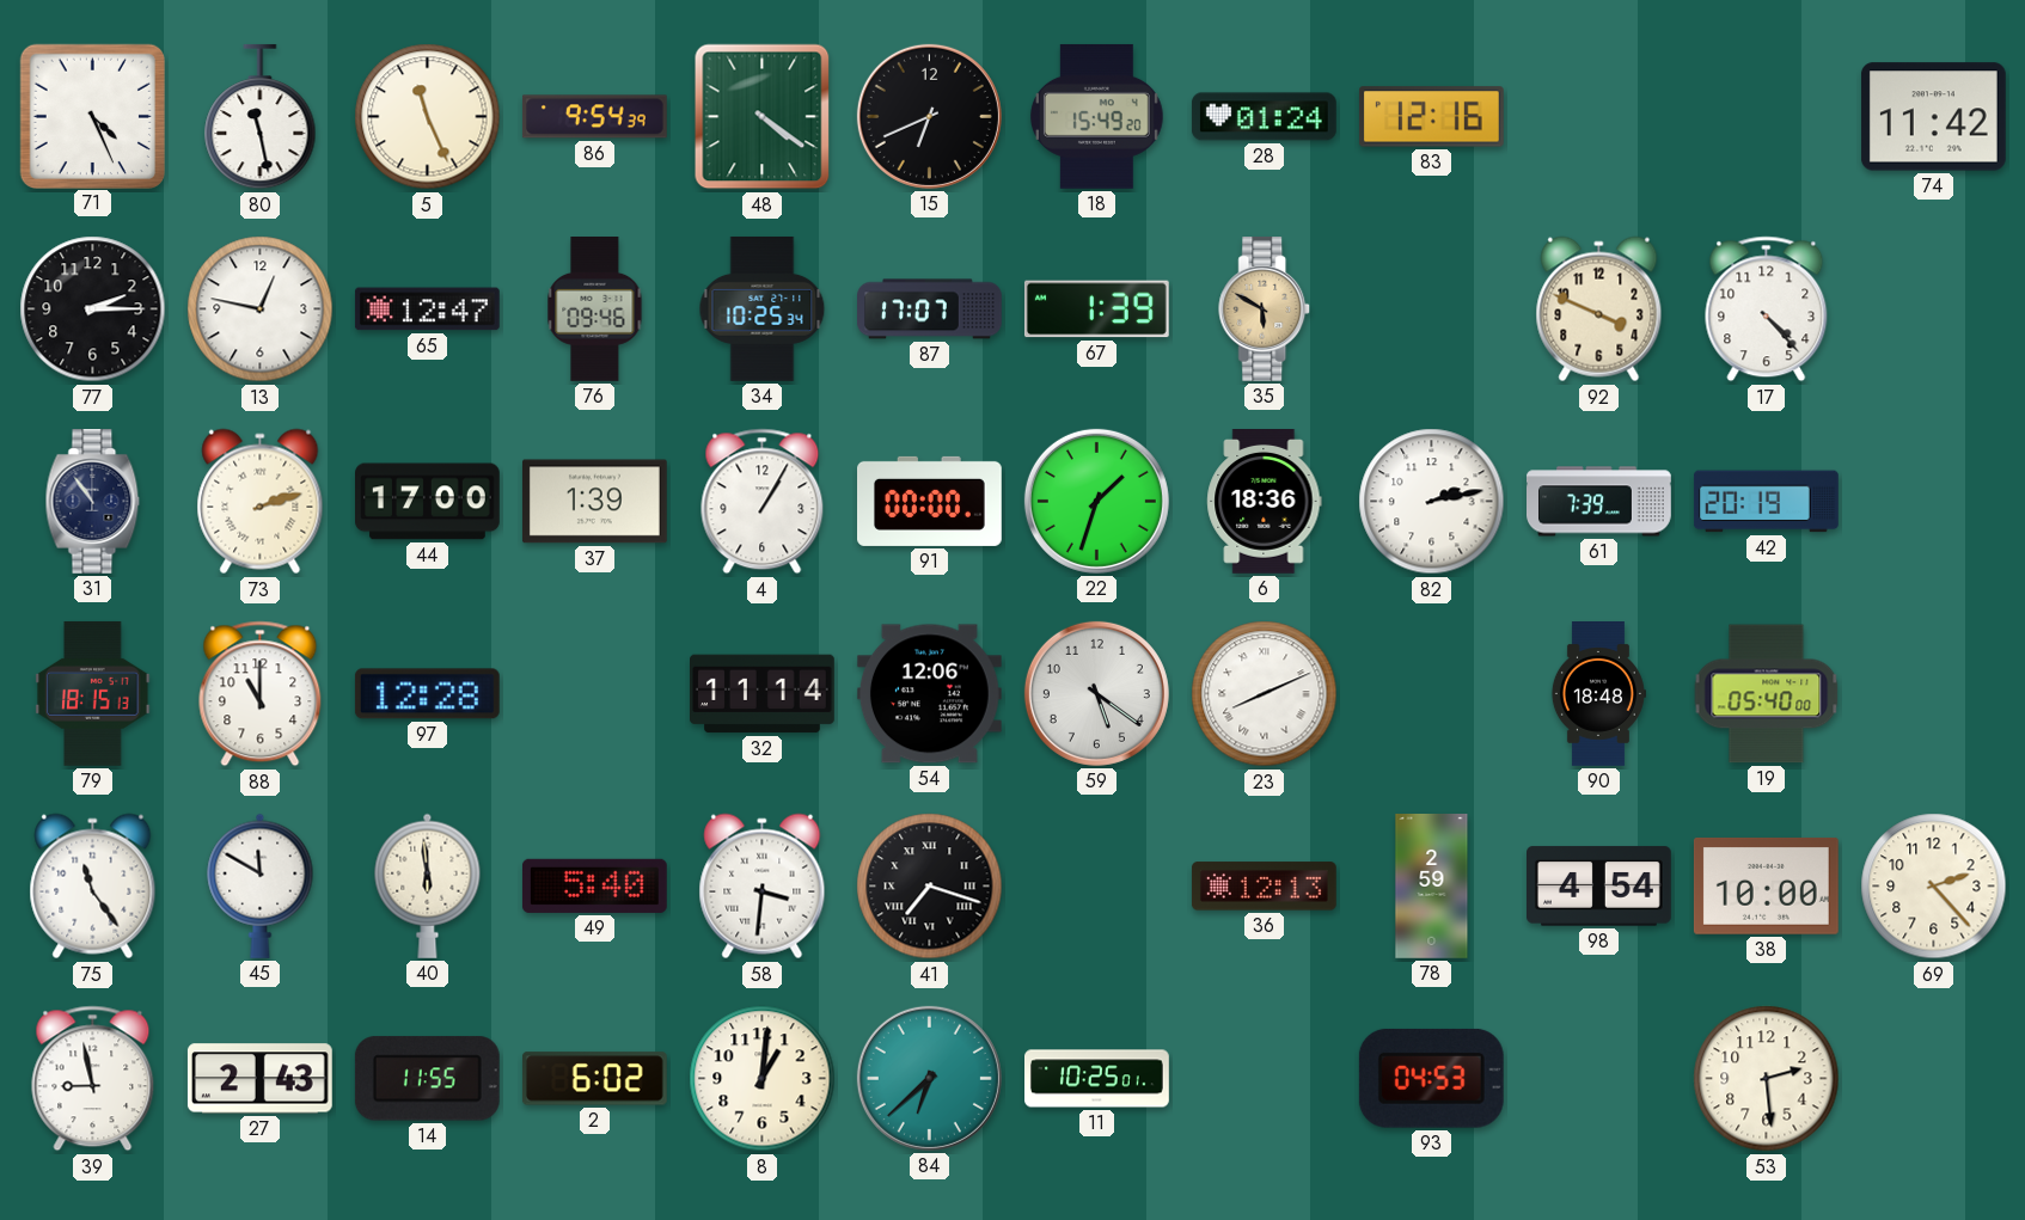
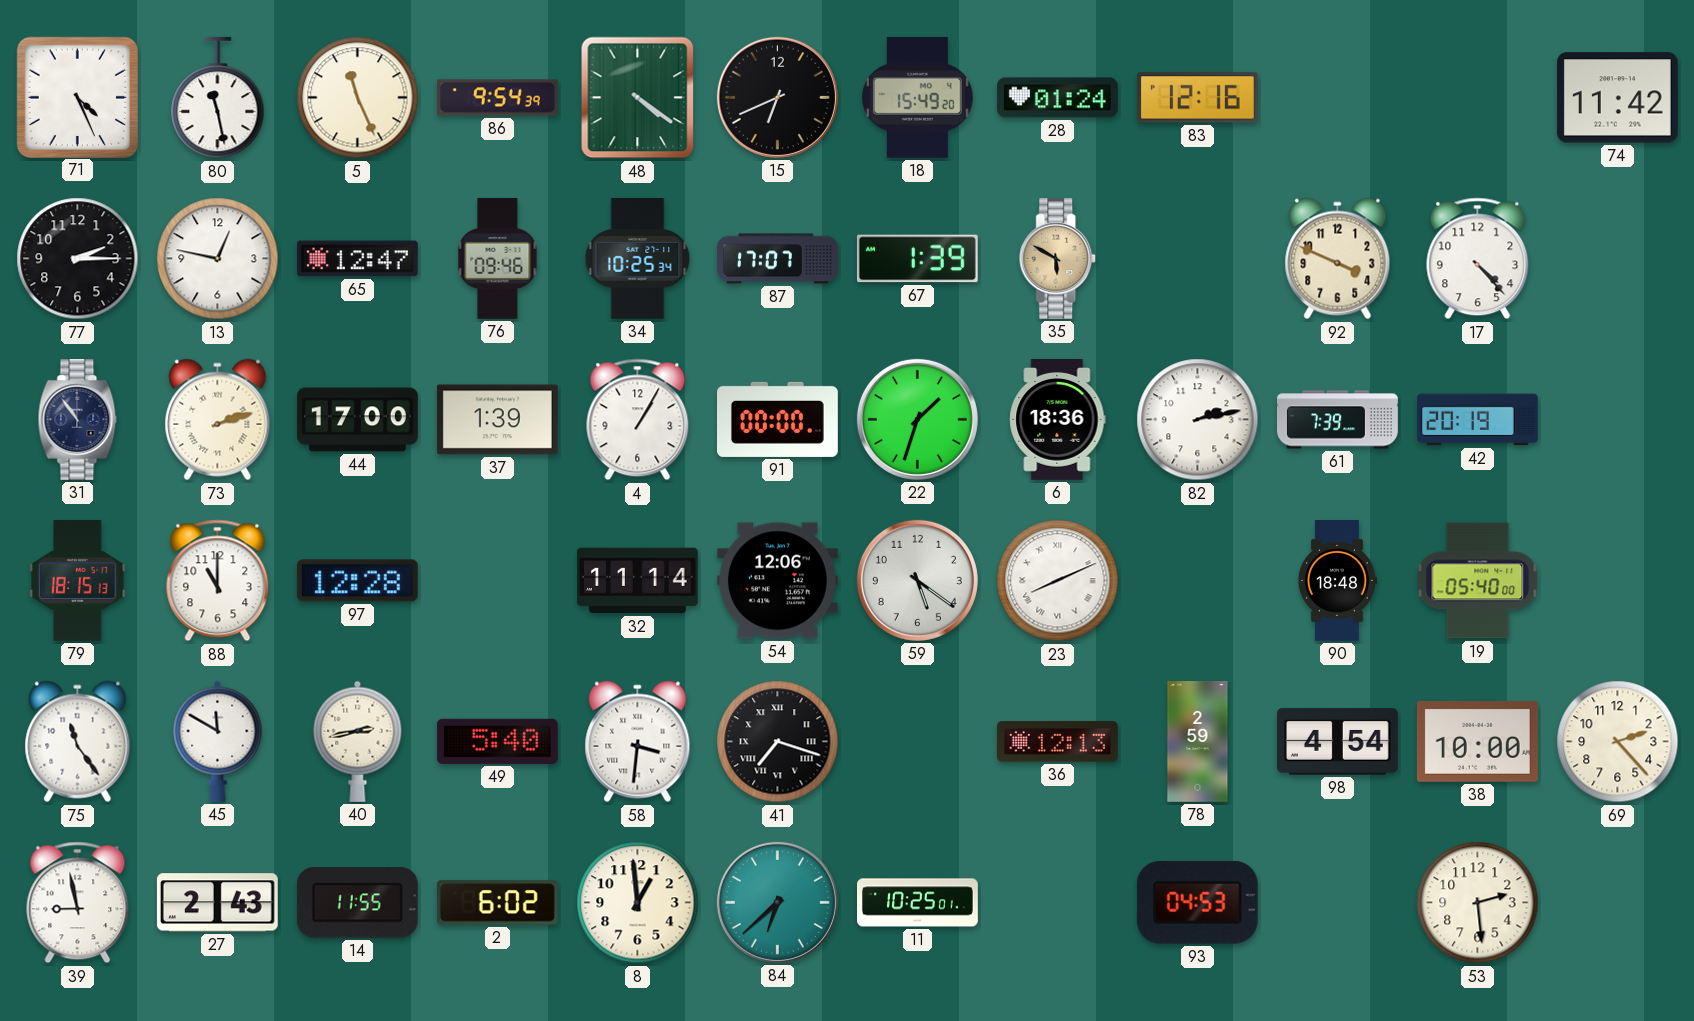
40: 5:59 -> 2:43
8: 1:01 -> 12:59
